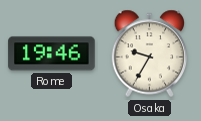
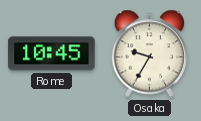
Rome: 19:46 -> 10:45
